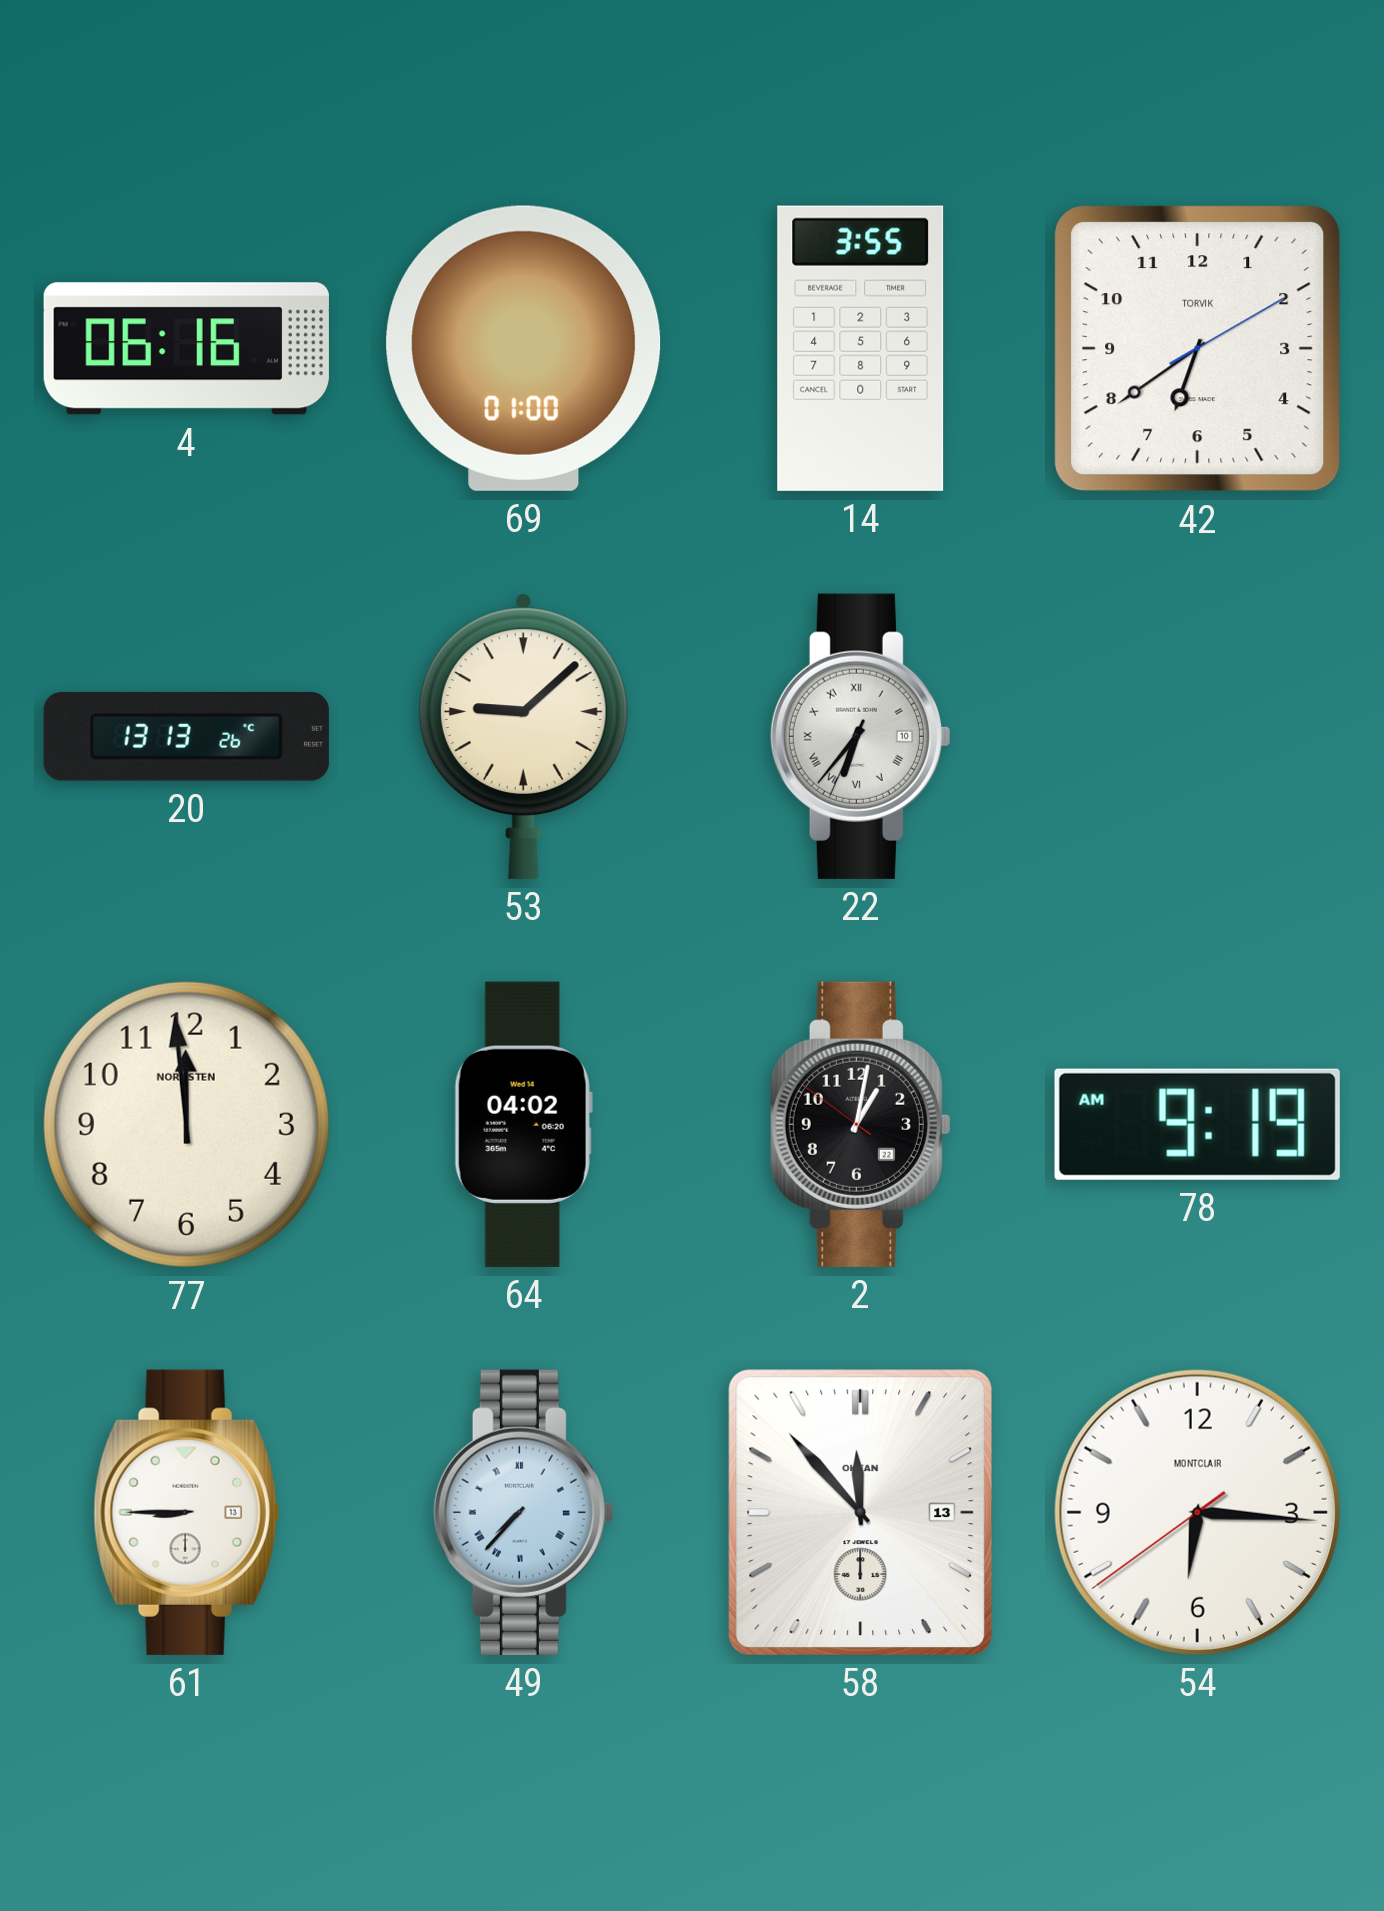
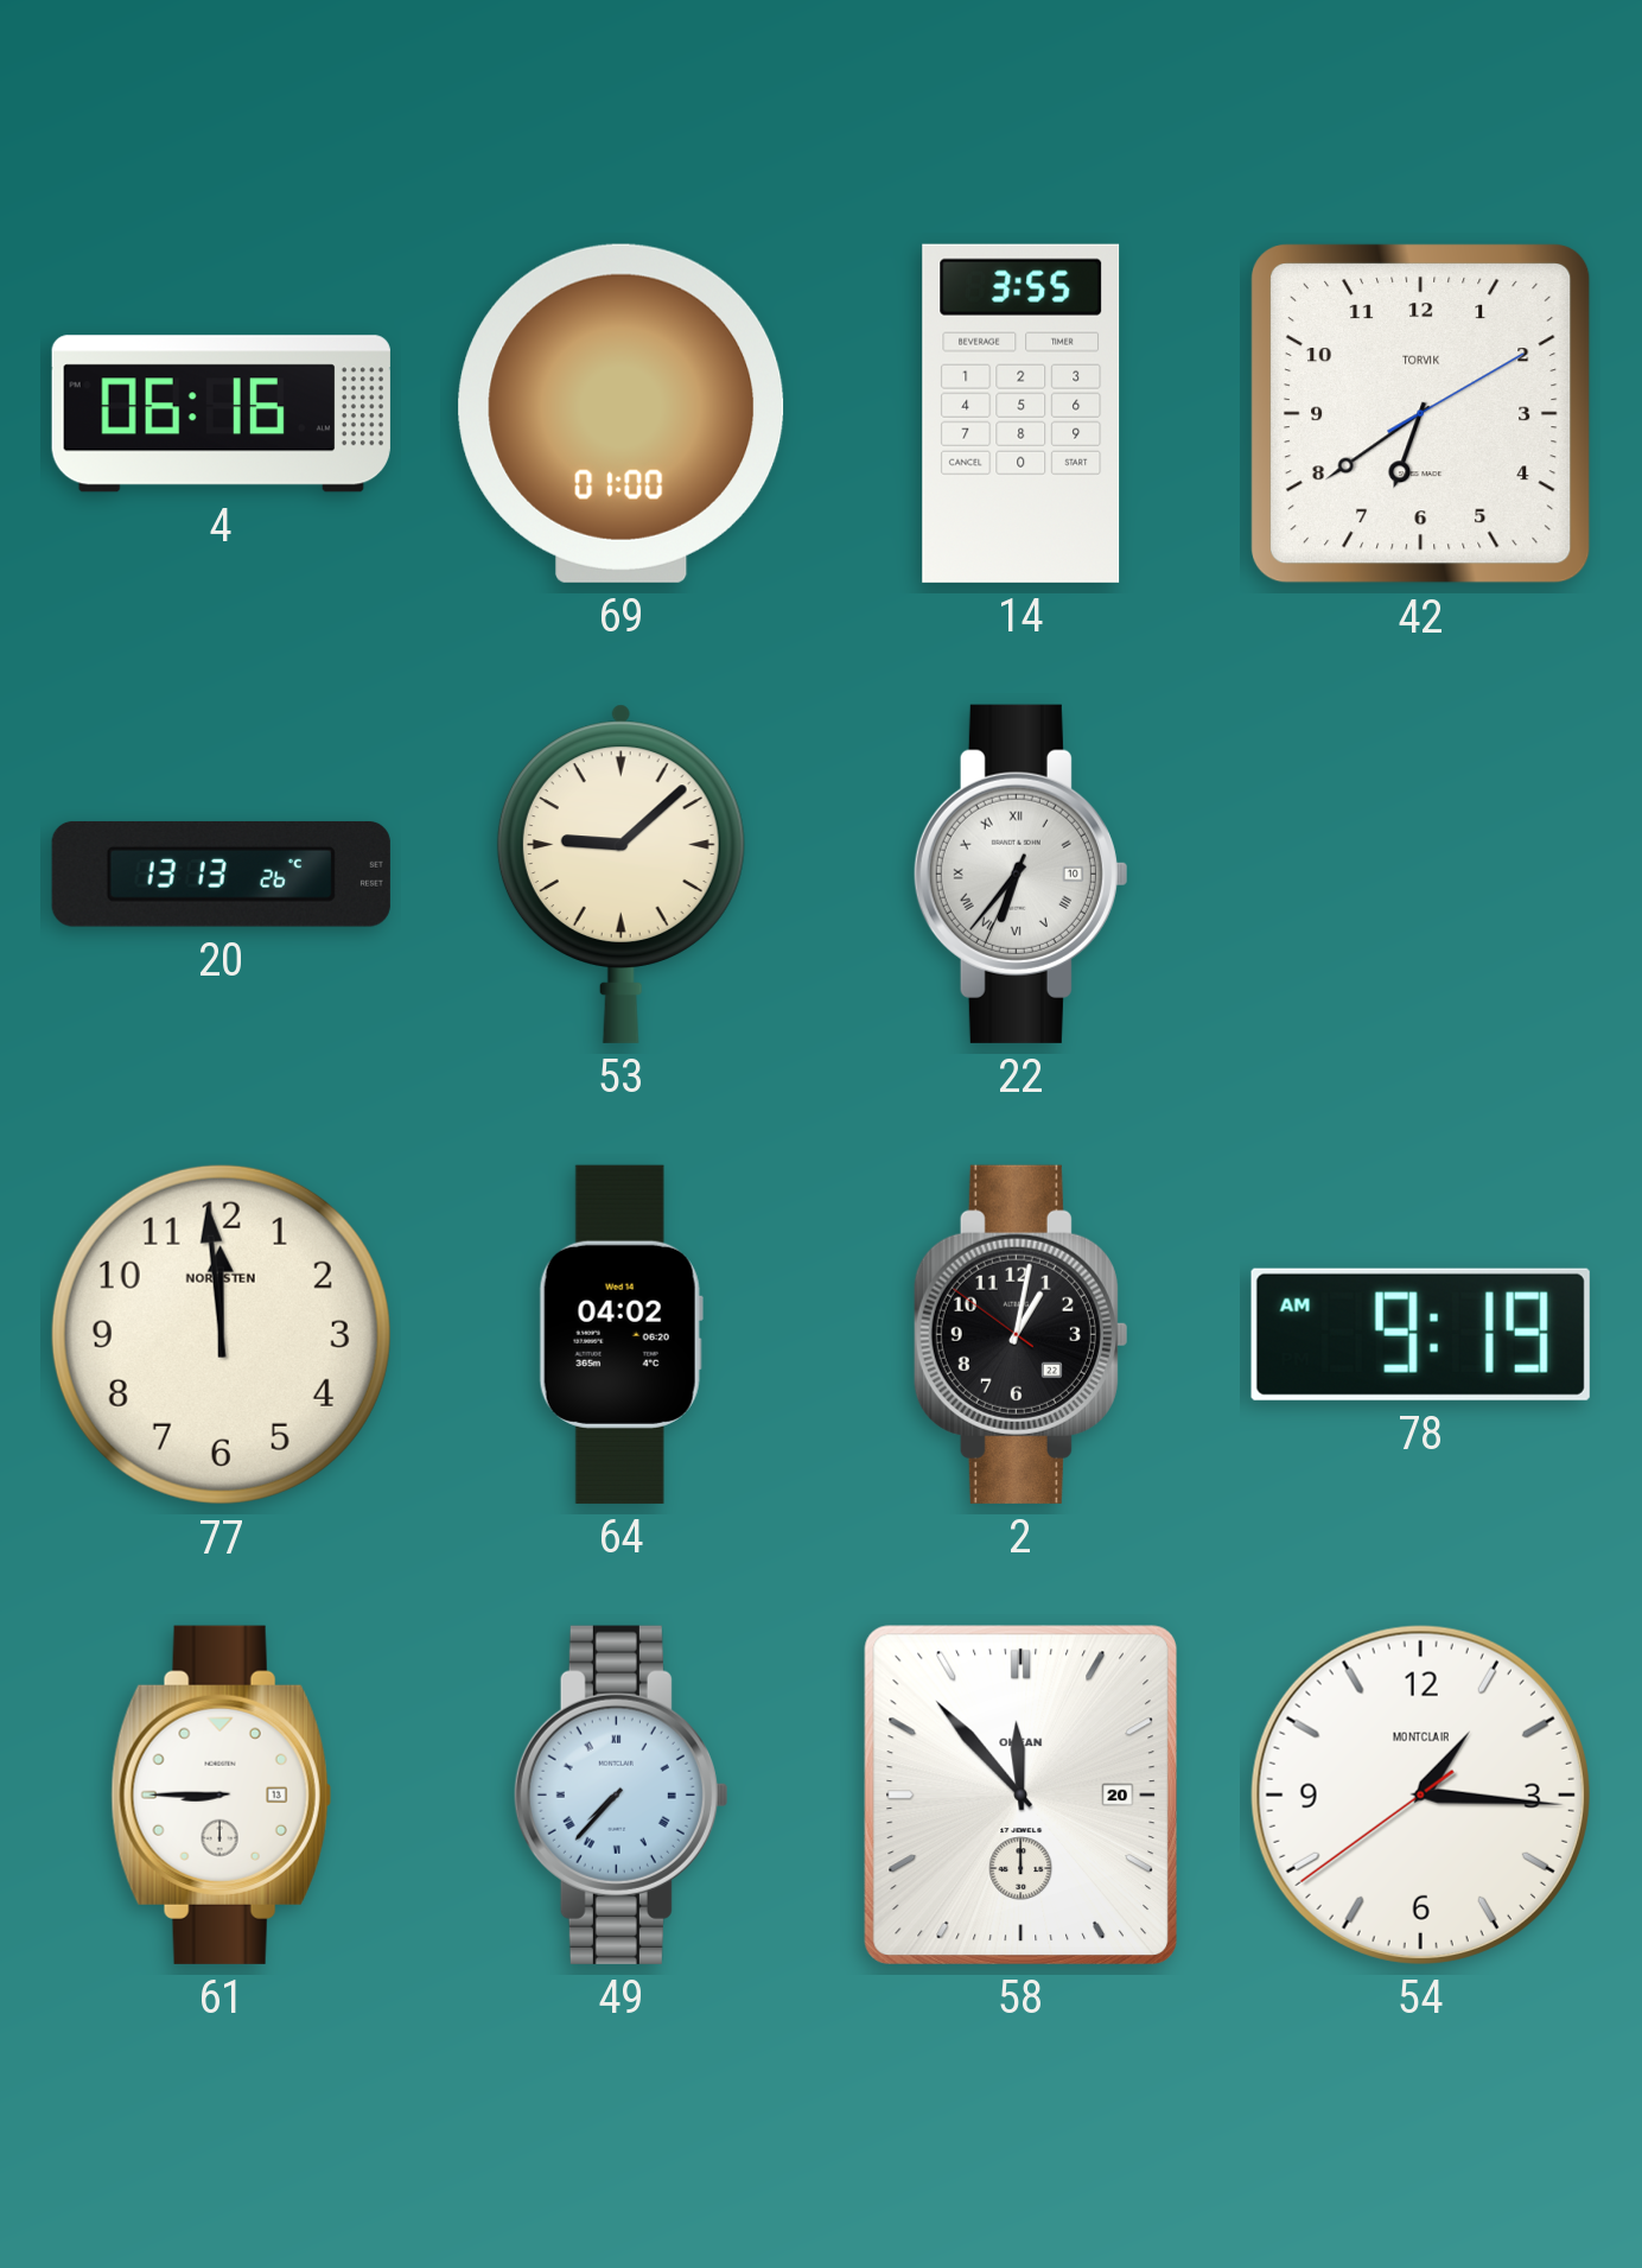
58 date: 13 -> 20
54: 6:15 -> 1:15
